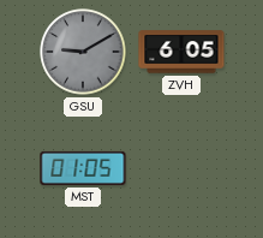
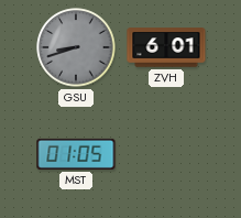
GSU: 9:10 -> 8:42
ZVH: 6:05 -> 6:01
